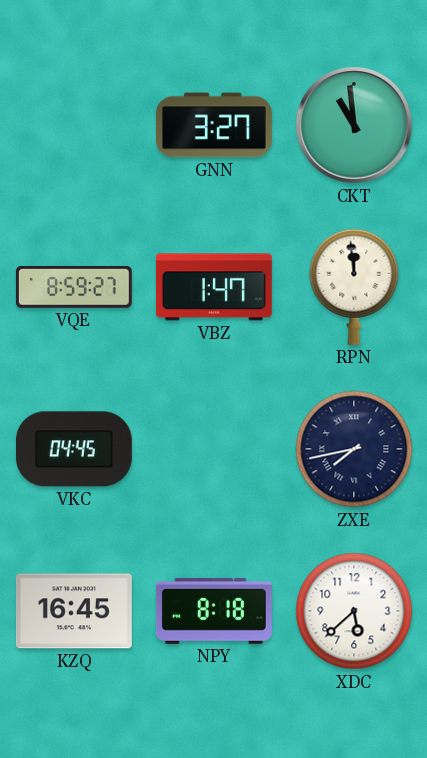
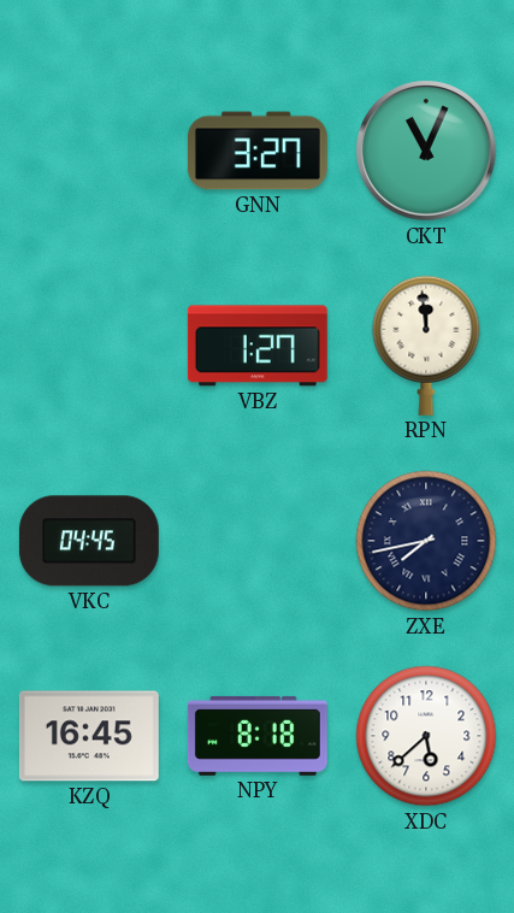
CKT: 10:59 -> 11:04
VQE: 8:59 -> none
VBZ: 1:47 -> 1:27
